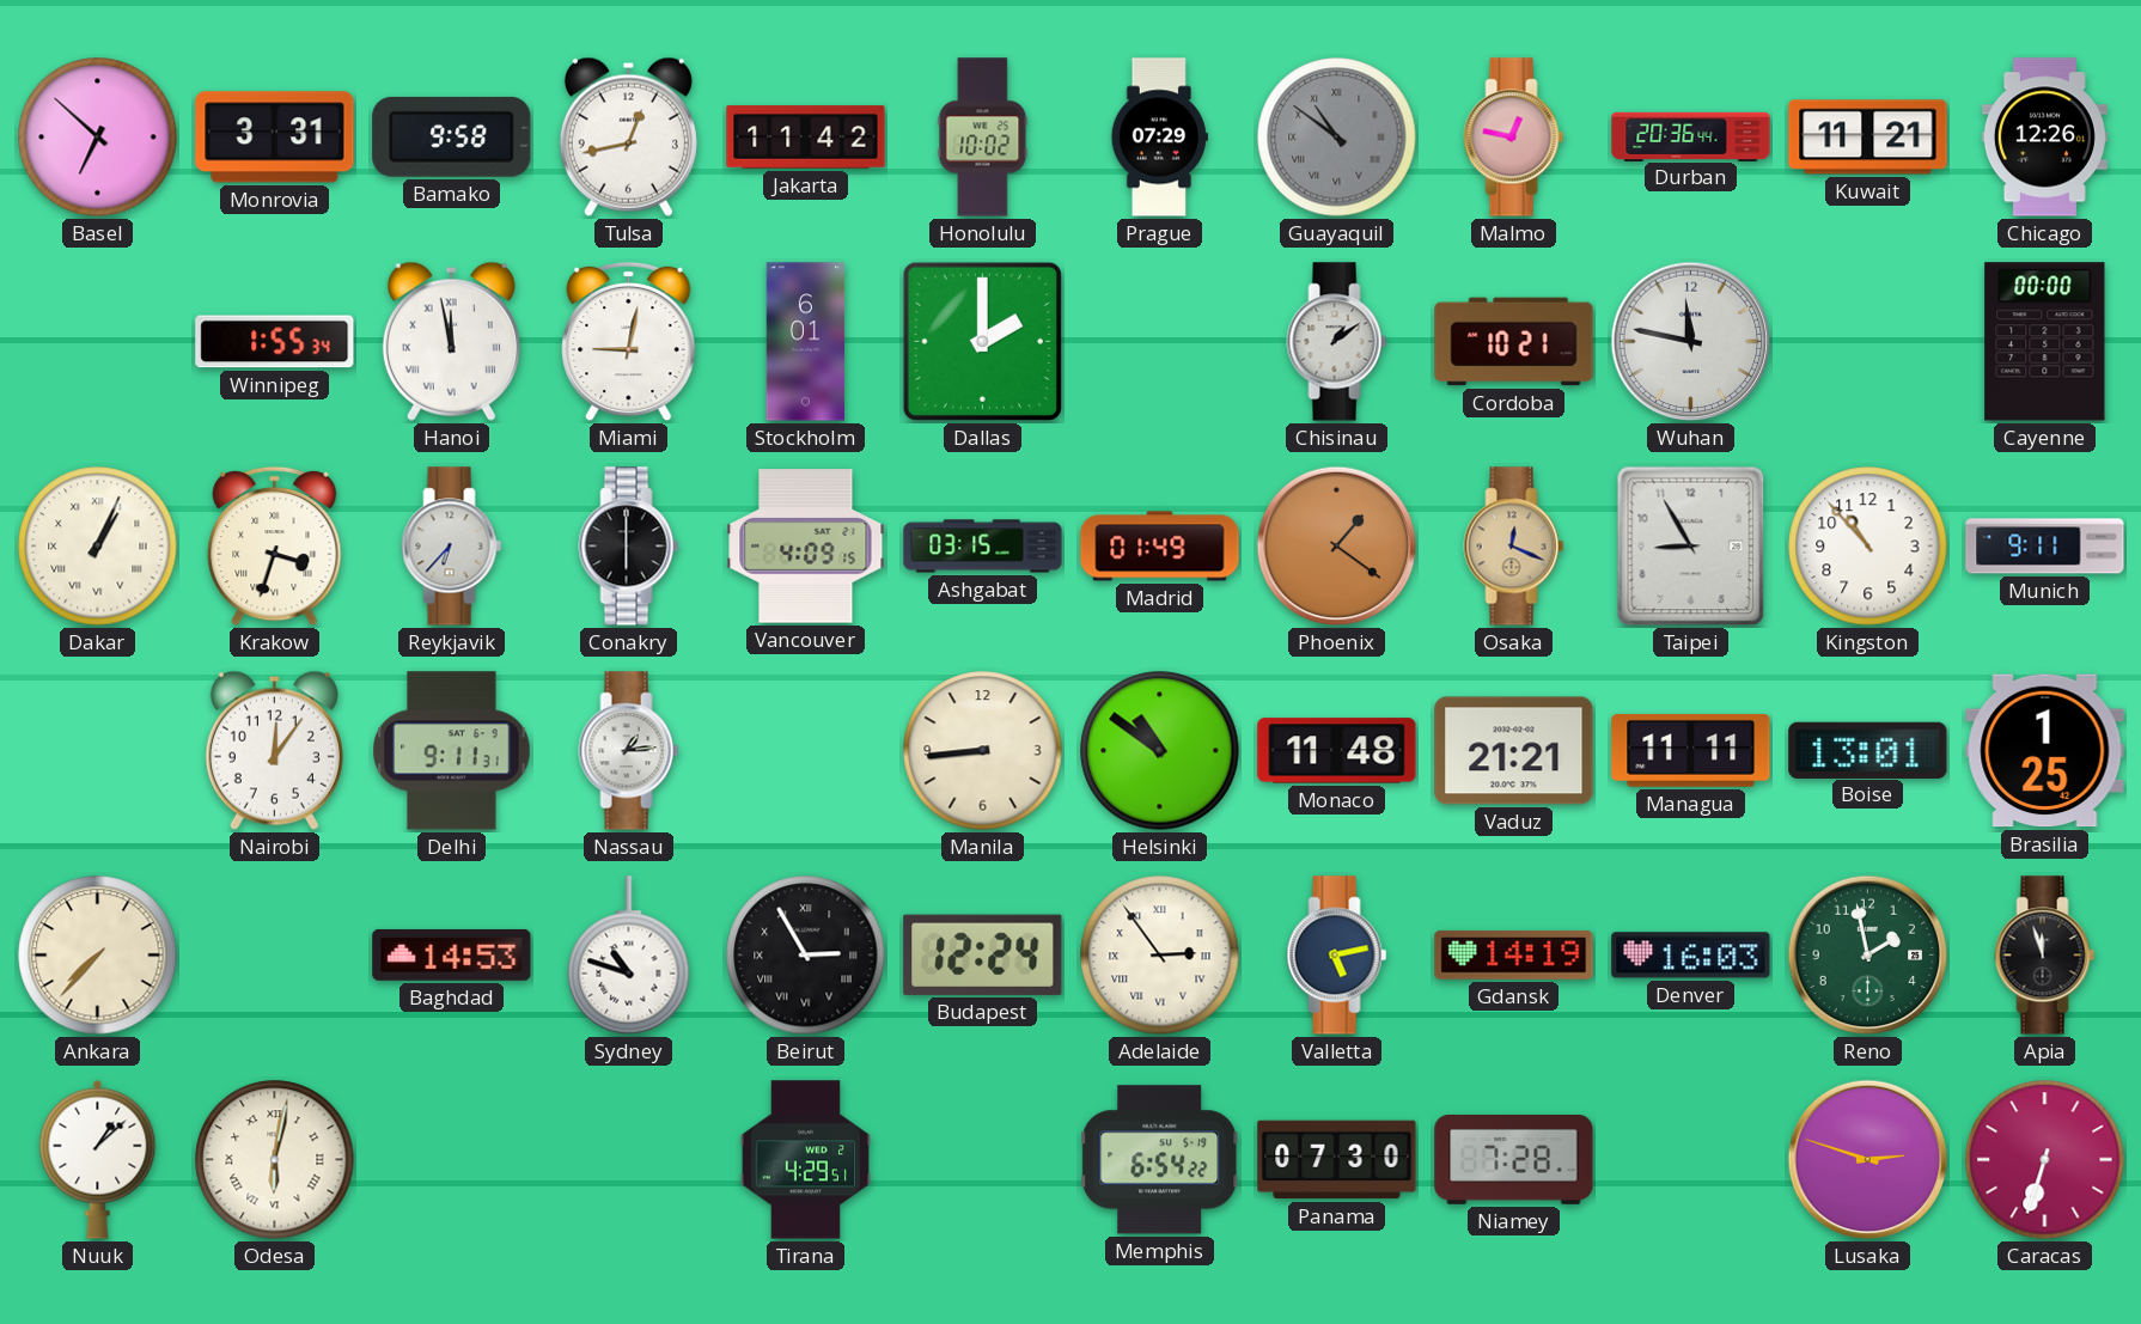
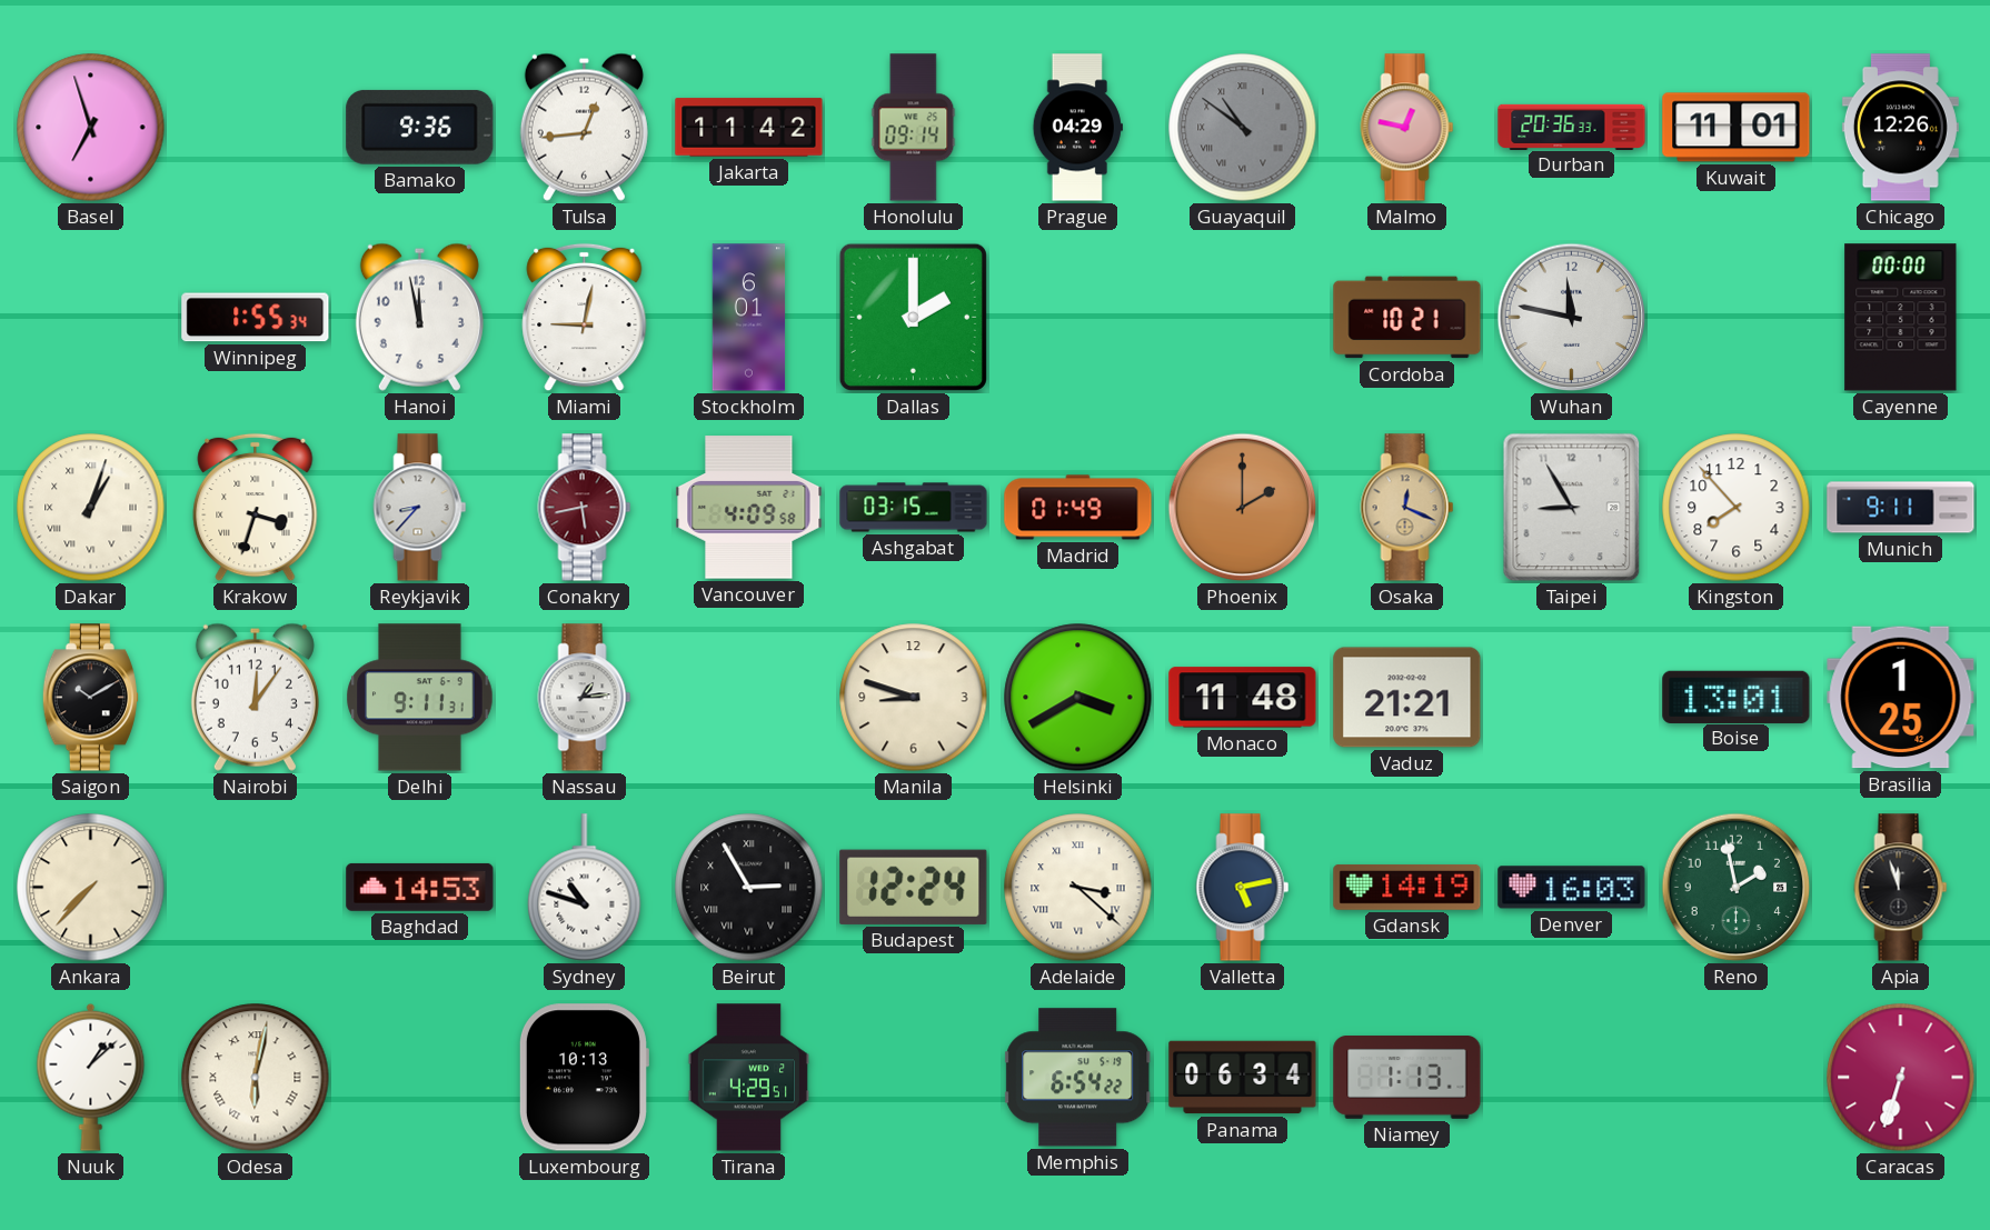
Basel: 6:52 -> 6:57
Monrovia: 3:31 -> none
Bamako: 9:58 -> 9:36
Tulsa: 12:43 -> 12:44
Honolulu: 10:02 -> 09:14
Prague: 07:29 -> 04:29
Durban: 20:36:44 -> 20:36:33
Kuwait: 11:21 -> 11:01
Hanoi numerals: Roman -> Arabic
Chisinau: 1:09 -> none
Dakar: 1:04 -> 1:03
Reykjavik: 6:37 -> 8:37
Conakry: 6:00 -> 5:43
Conakry dial: black -> burgundy
Vancouver: 4:09:15 -> 4:09:58
Phoenix: 1:21 -> 2:00
Kingston: 10:53 -> 7:53
Saigon: none -> 10:10
Manila: 8:44 -> 8:48
Helsinki: 10:51 -> 3:40
Managua: 11:11 -> none
Adelaide: 2:54 -> 3:22
Luxembourg: none -> 10:13
Panama: 07:30 -> 06:34
Niamey: 7:28 -> 1:13
Lusaka: 2:48 -> none
